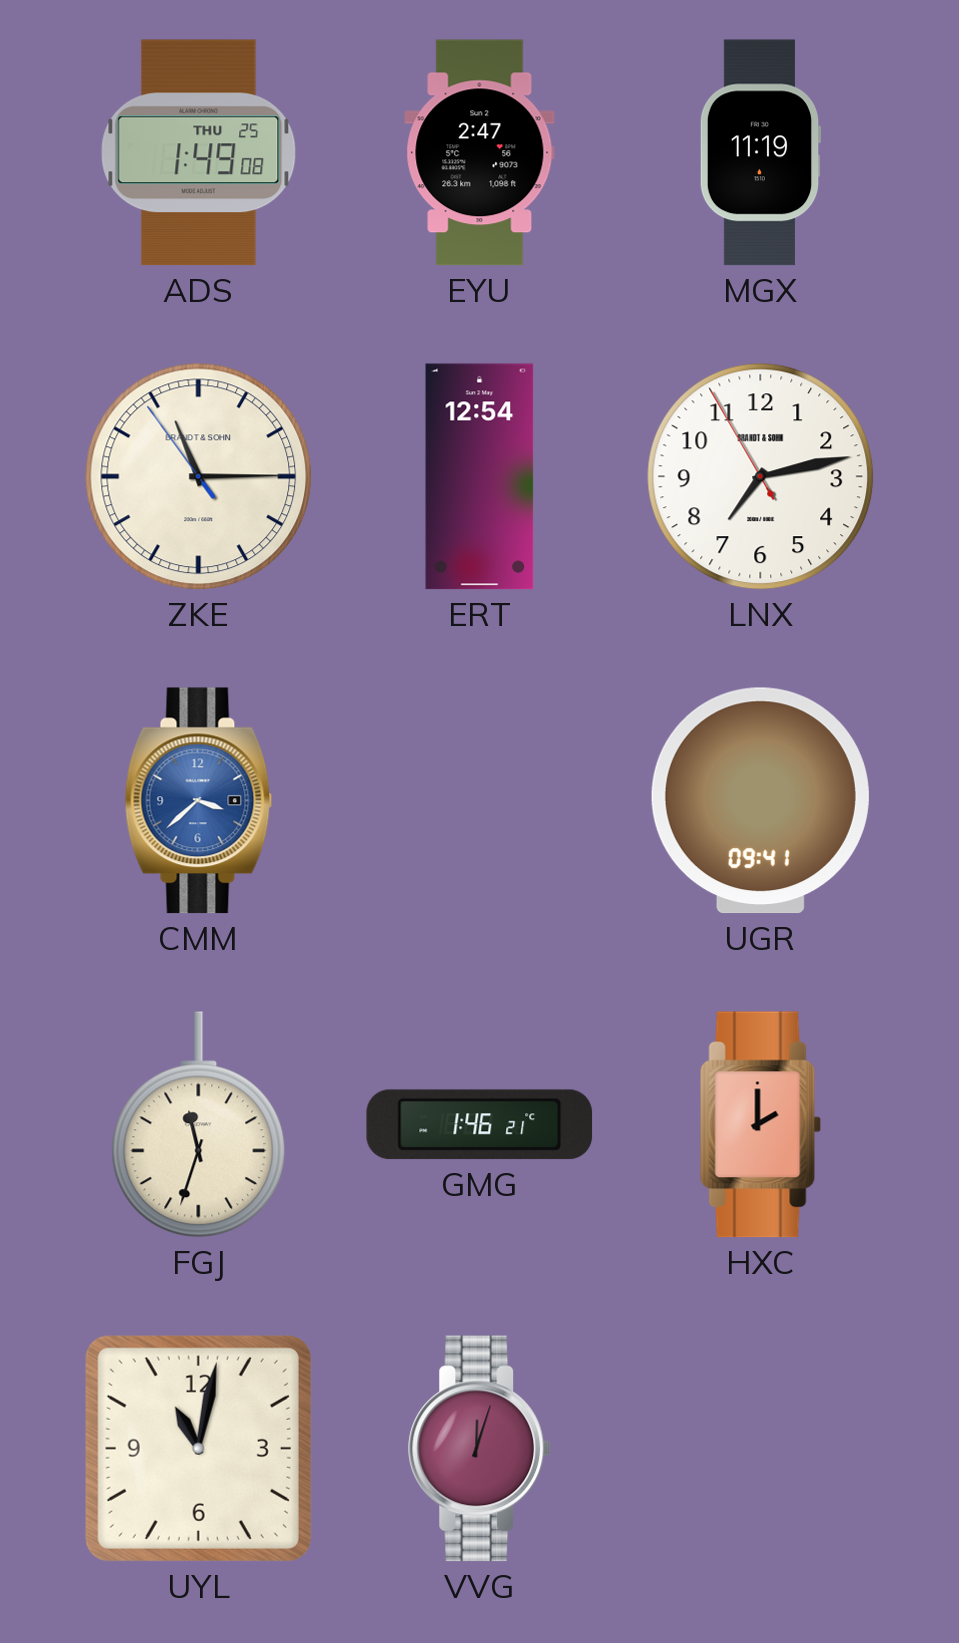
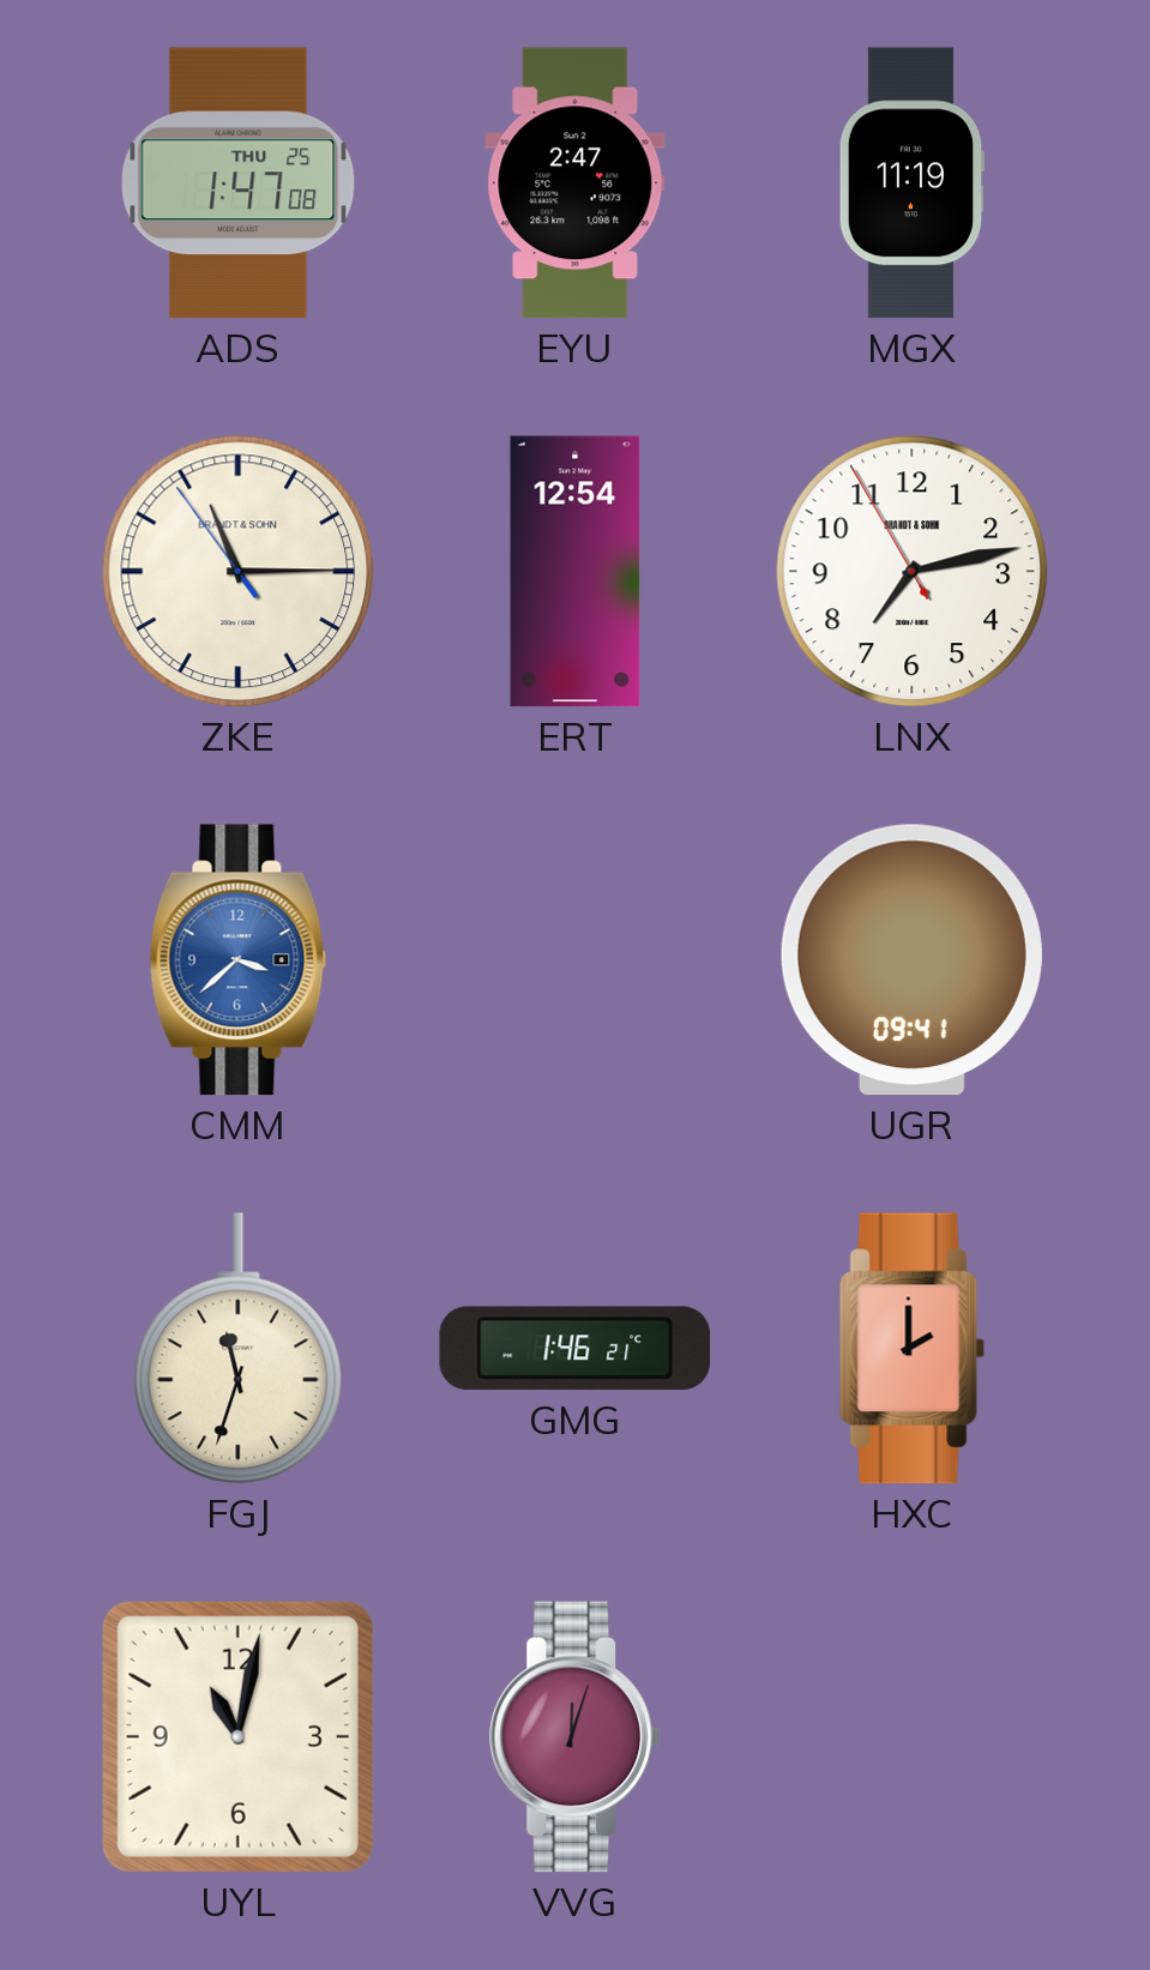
ADS: 1:49 -> 1:47
